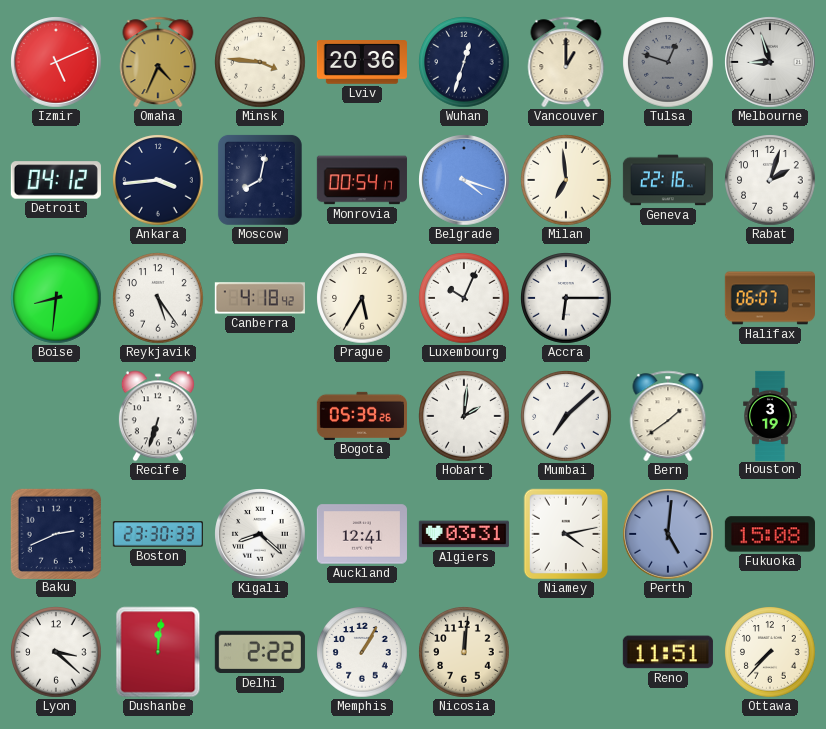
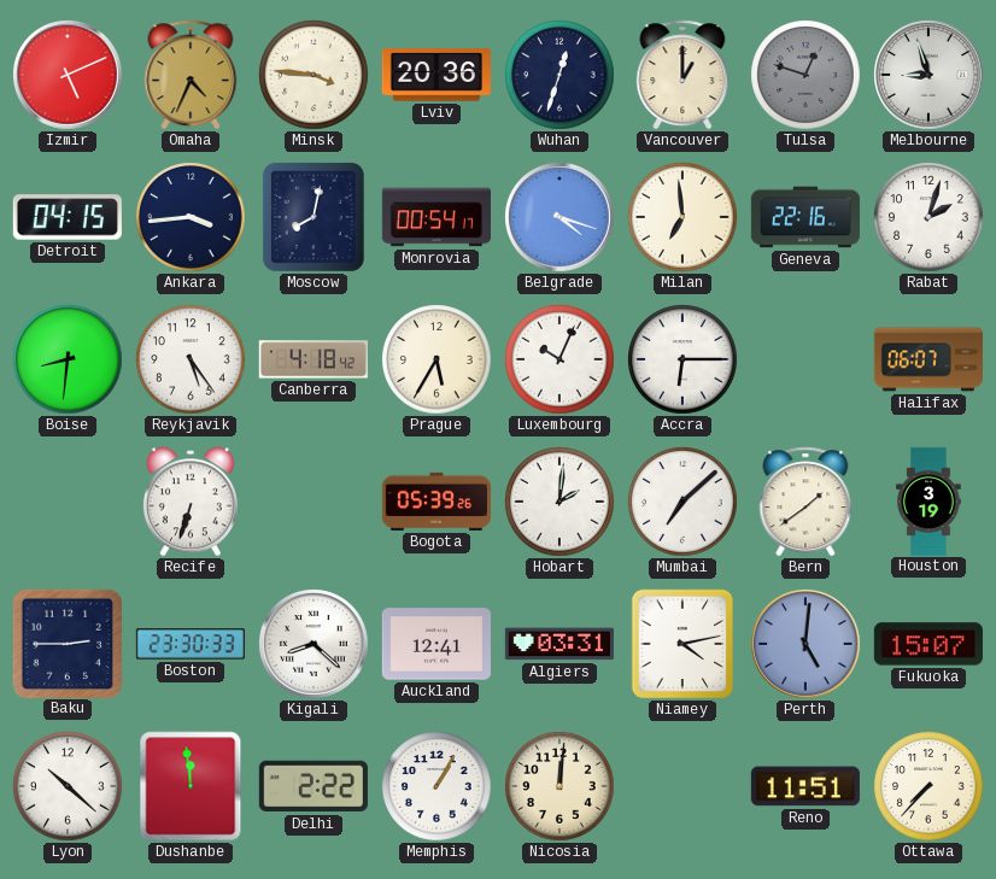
Detroit: 04:12 -> 04:15
Baku: 2:41 -> 2:45
Fukuoka: 15:08 -> 15:07
Lyon: 3:22 -> 10:22
Dushanbe: 12:01 -> 11:59
